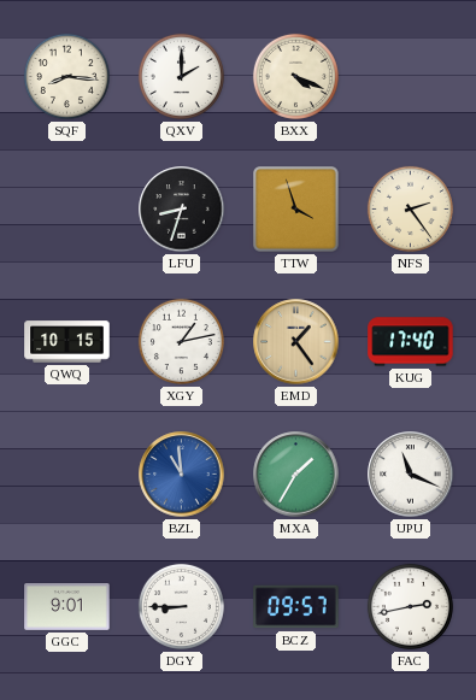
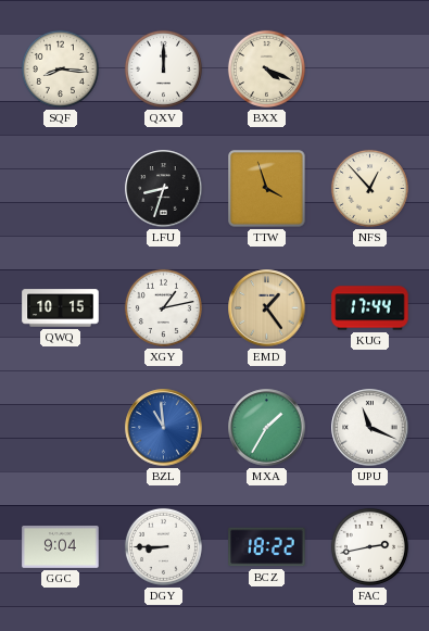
QXV: 2:00 -> 12:00
NFS: 2:24 -> 12:53
KUG: 17:40 -> 17:44
GGC: 9:01 -> 9:04
BCZ: 09:57 -> 18:22
